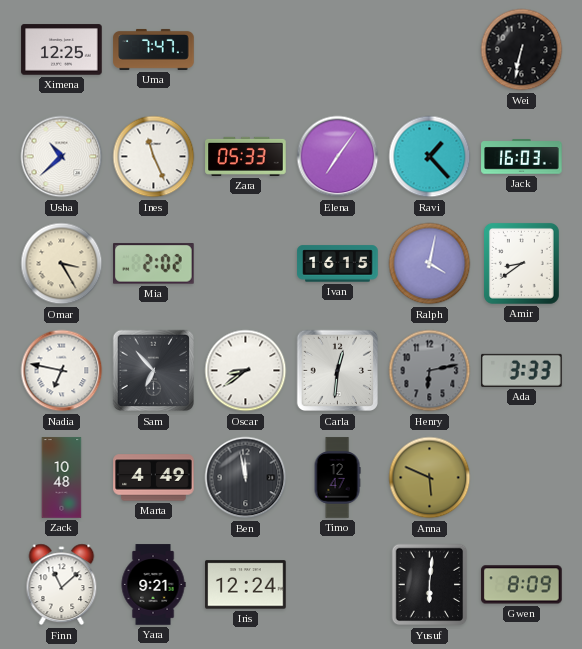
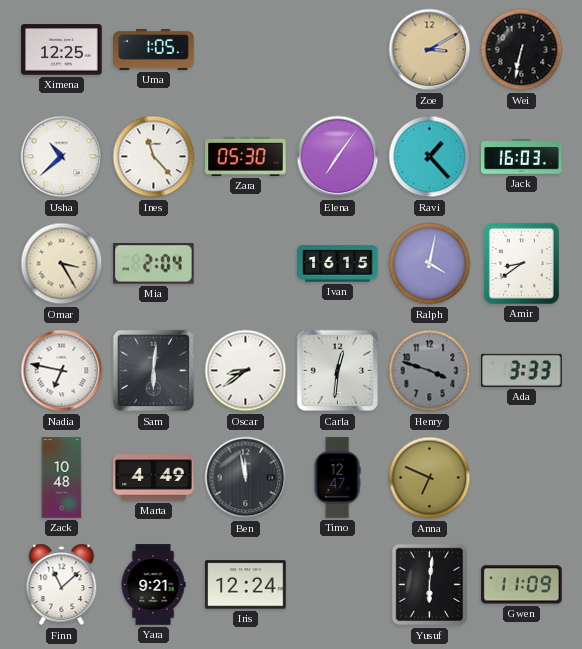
Uma: 7:47 -> 1:05
Zoe: none -> 3:10
Ines: 11:26 -> 11:23
Zara: 05:33 -> 05:30
Mia: 2:02 -> 2:04
Sam: 6:53 -> 6:01
Henry: 6:13 -> 3:48
Anna: 5:49 -> 6:49
Gwen: 8:09 -> 11:09
